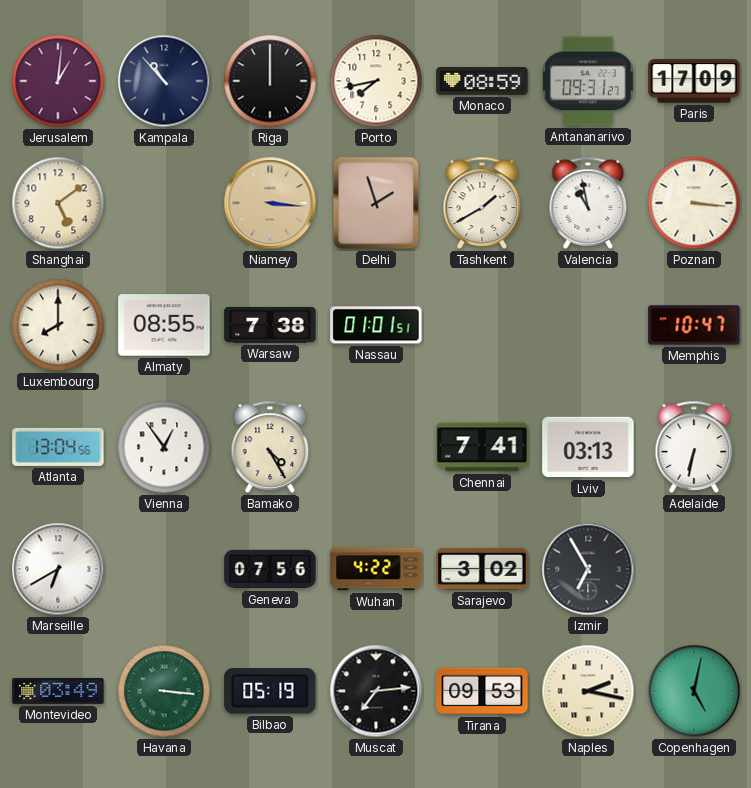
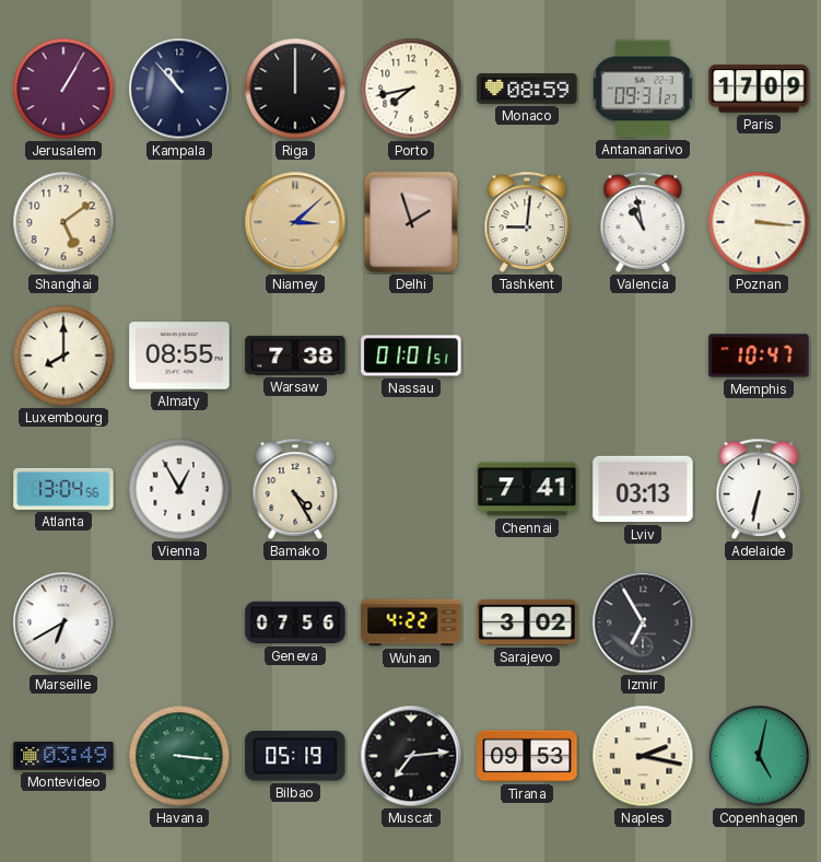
Jerusalem: 1:01 -> 1:05
Niamey: 3:16 -> 3:08
Tashkent: 1:40 -> 9:01
Vienna: 12:54 -> 12:55
